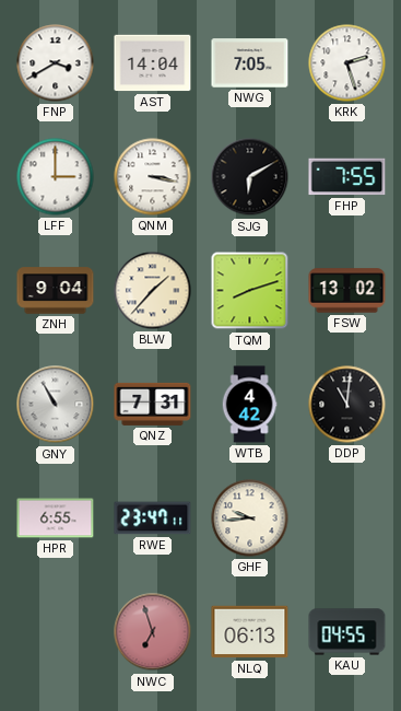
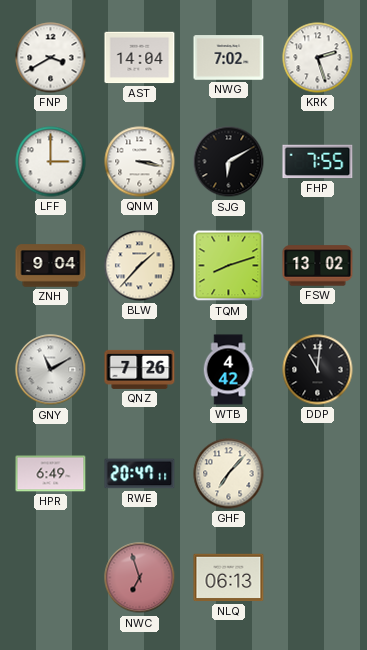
NWG: 7:05 -> 7:02
GNY: 10:55 -> 11:10
QNZ: 7:31 -> 7:26
HPR: 6:55 -> 6:49
RWE: 23:47 -> 20:47
GHF: 9:44 -> 7:07
KAU: 04:55 -> none
